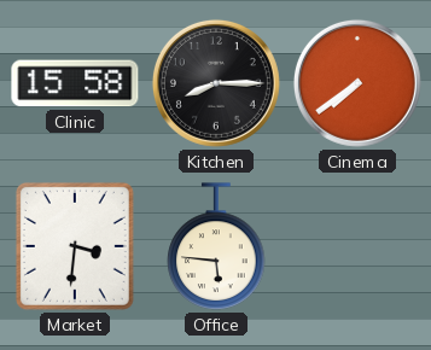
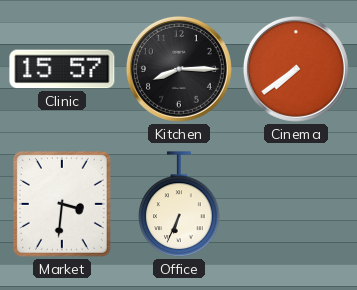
Clinic: 15:58 -> 15:57
Office: 5:46 -> 6:34
